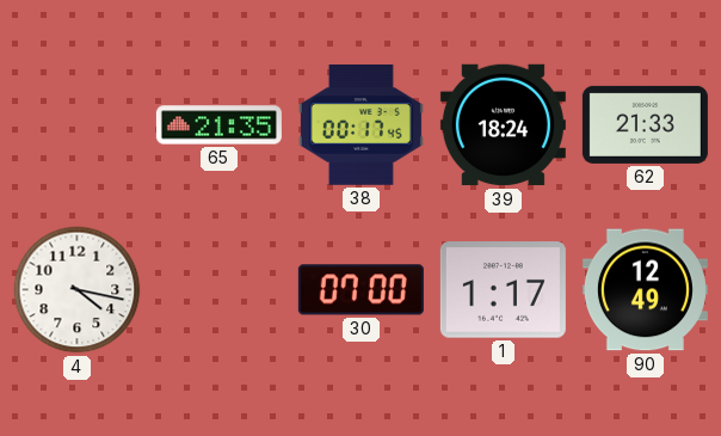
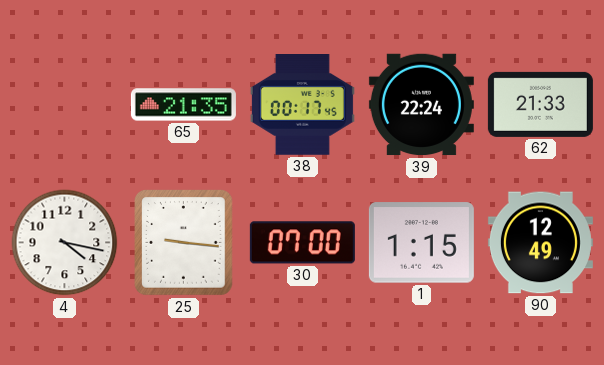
39: 18:24 -> 22:24
25: none -> 9:16
1: 1:17 -> 1:15
